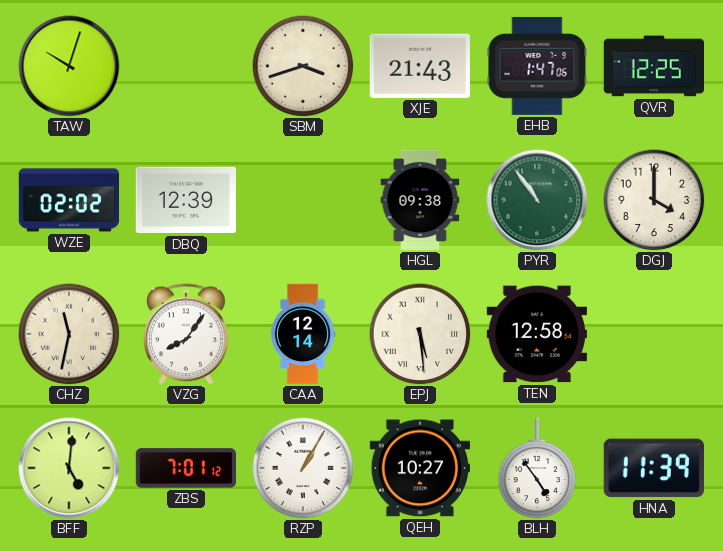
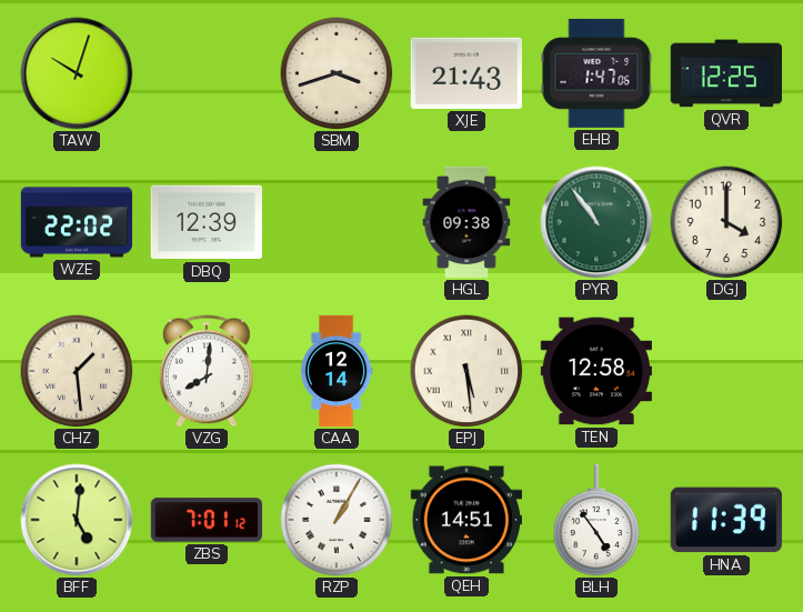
WZE: 02:02 -> 22:02
CHZ: 11:32 -> 1:29
VZG: 8:06 -> 8:01
QEH: 10:27 -> 14:51
